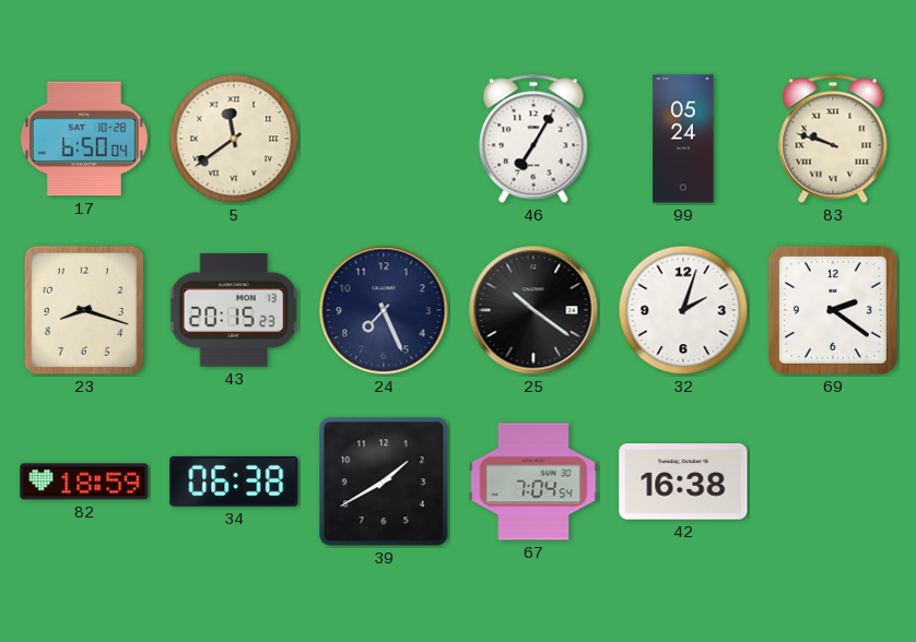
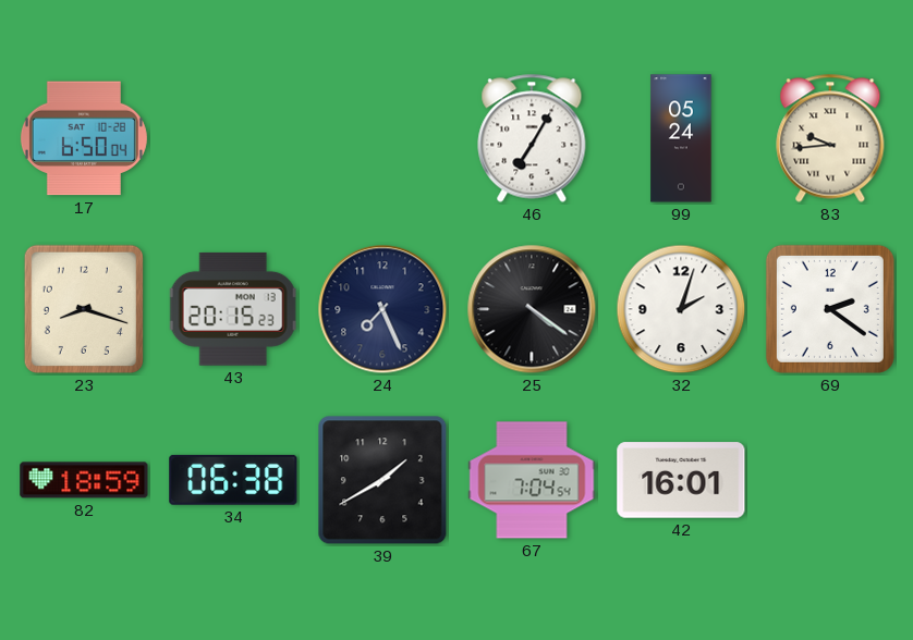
5: 11:39 -> none
83: 9:48 -> 9:44
25: 10:21 -> 4:21
42: 16:38 -> 16:01
